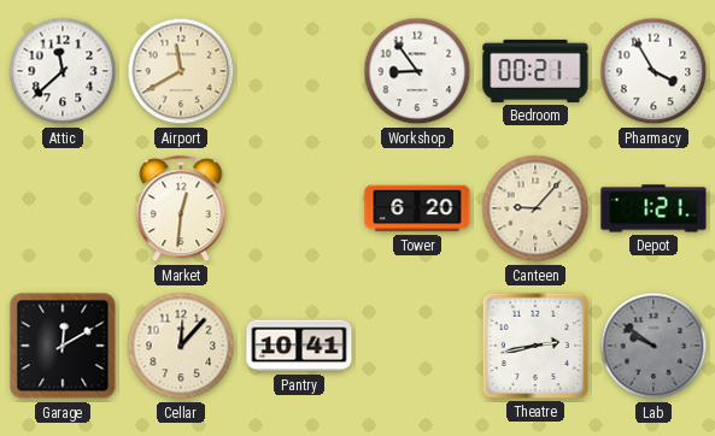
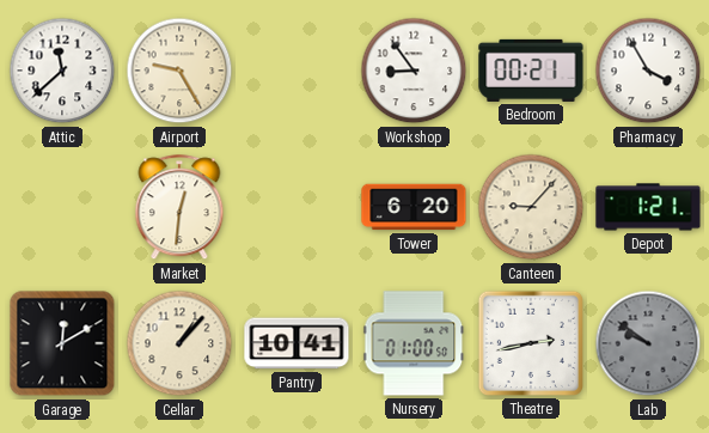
Airport: 11:40 -> 9:25
Cellar: 12:07 -> 1:07
Nursery: none -> 01:00
